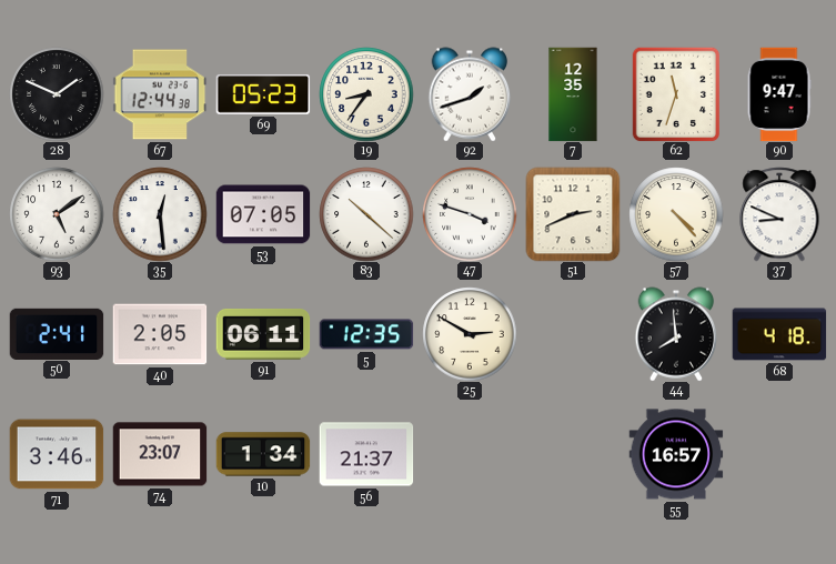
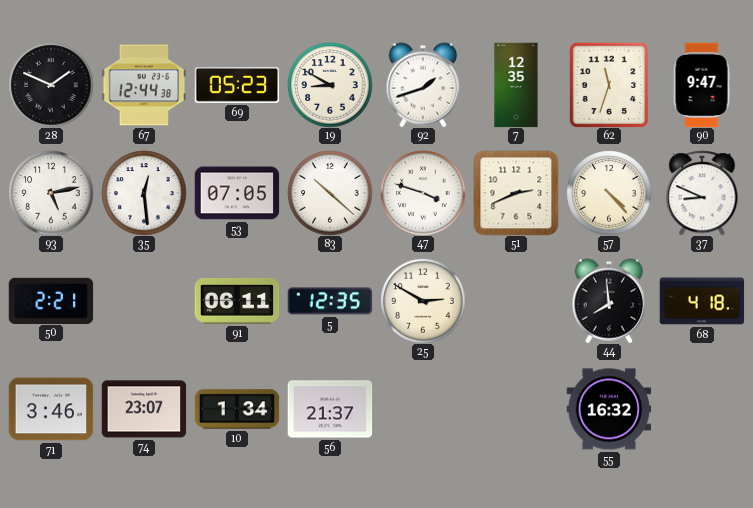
19: 8:36 -> 8:50
93: 5:09 -> 5:13
50: 2:41 -> 2:21
40: 2:05 -> none
55: 16:57 -> 16:32
